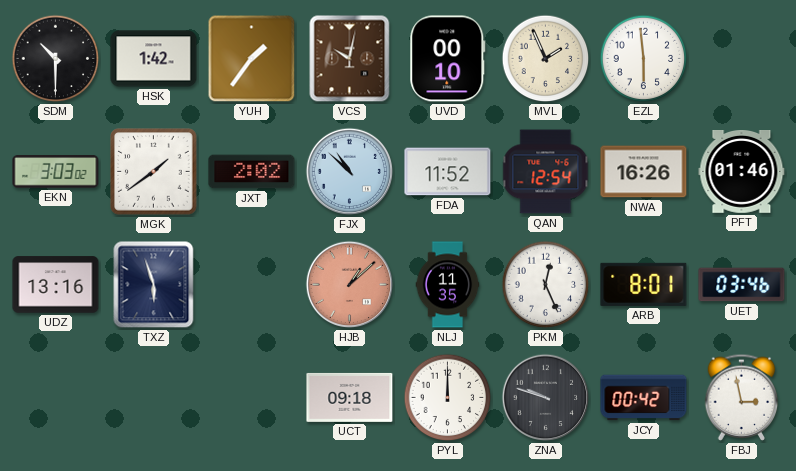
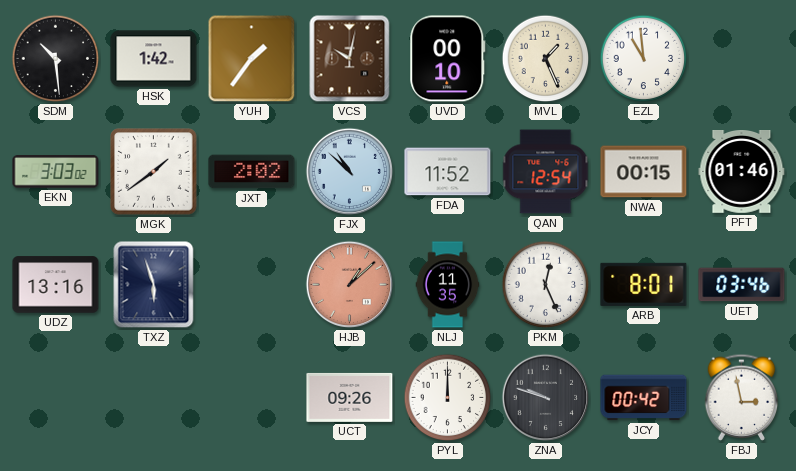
SDM: 10:30 -> 10:29
MVL: 1:56 -> 1:26
EZL: 5:59 -> 10:59
NWA: 16:26 -> 00:15
UCT: 09:18 -> 09:26
